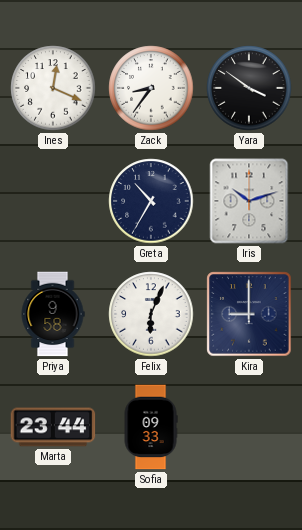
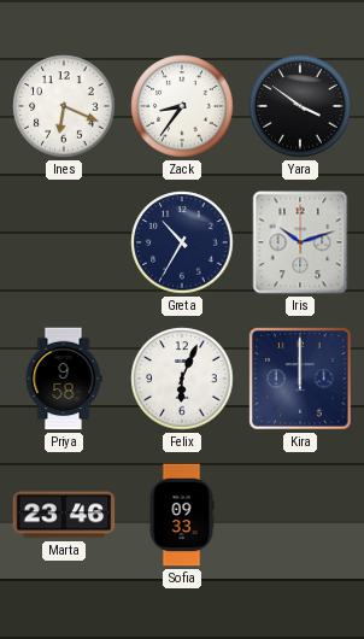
Ines: 12:19 -> 6:19
Kira: 9:00 -> 12:00
Marta: 23:44 -> 23:46
